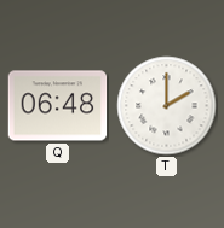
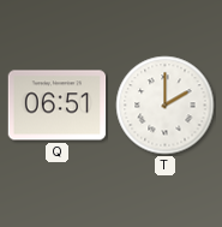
Q: 06:48 -> 06:51
